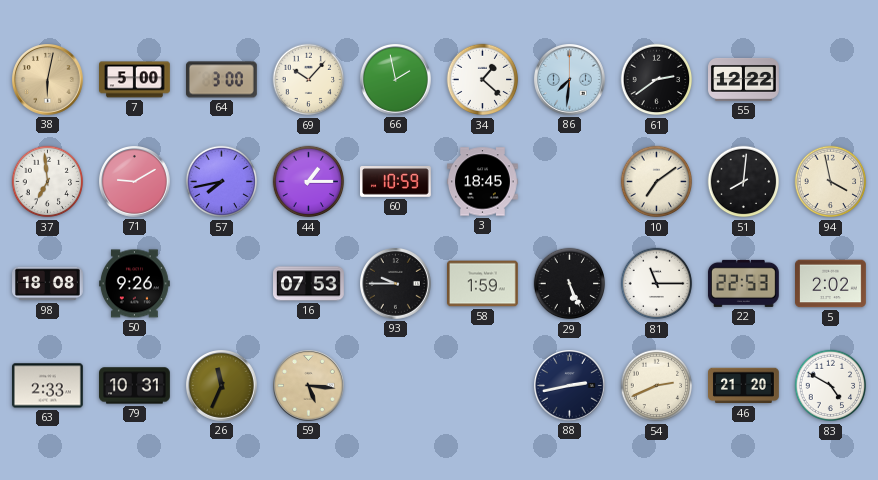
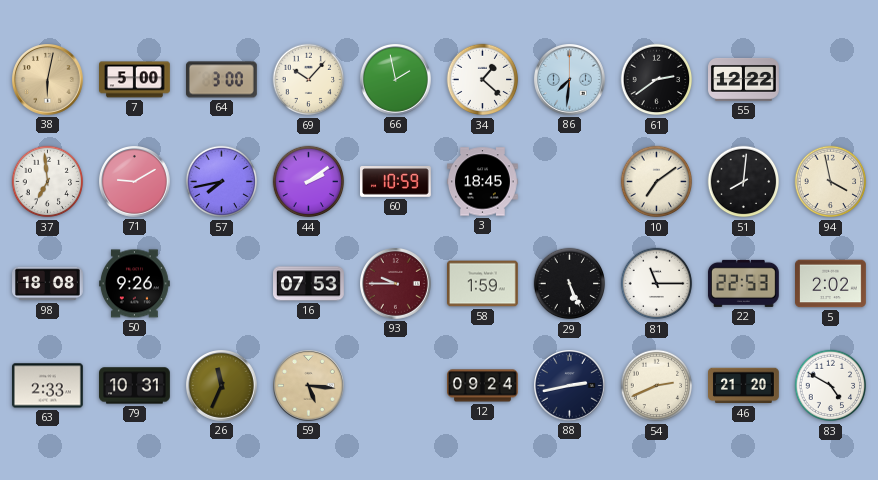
44: 1:15 -> 2:09
93 dial: black -> burgundy
12: none -> 09:24
